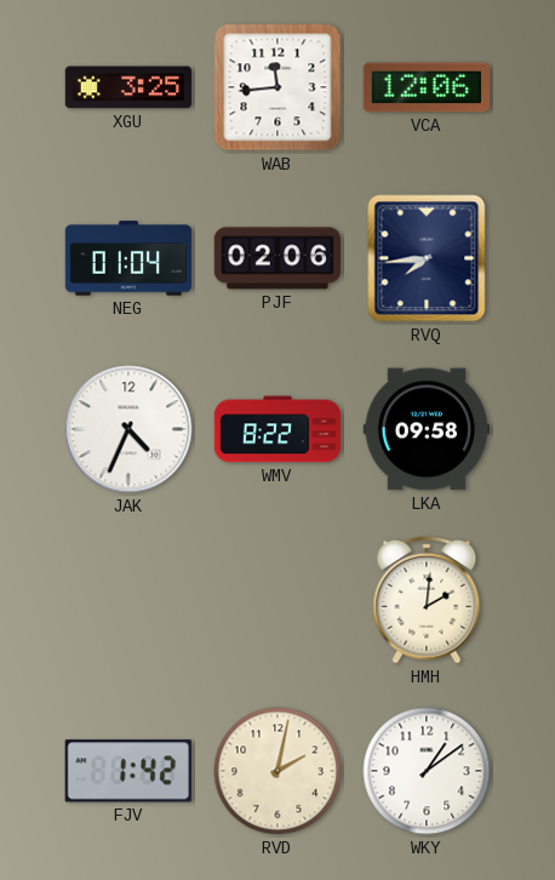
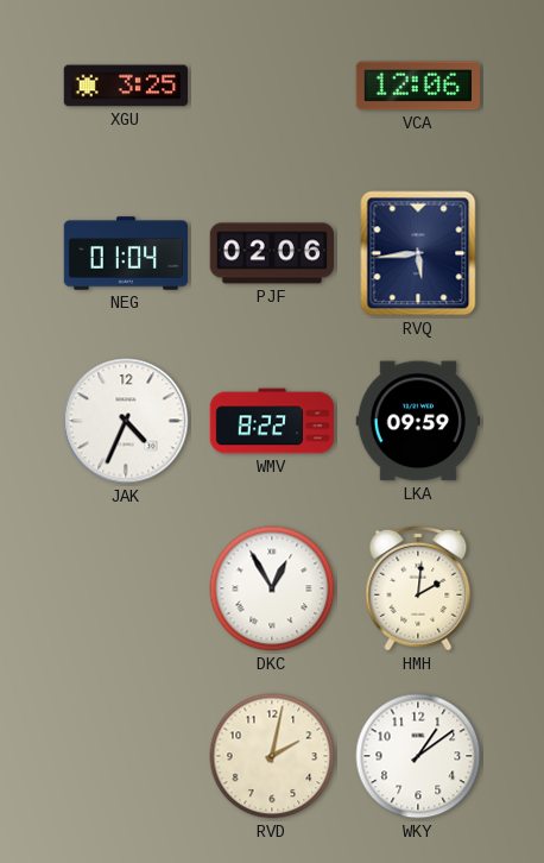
WAB: 11:44 -> none
RVQ: 7:44 -> 5:44
LKA: 09:58 -> 09:59
DKC: none -> 12:55
FJV: 1:42 -> none
